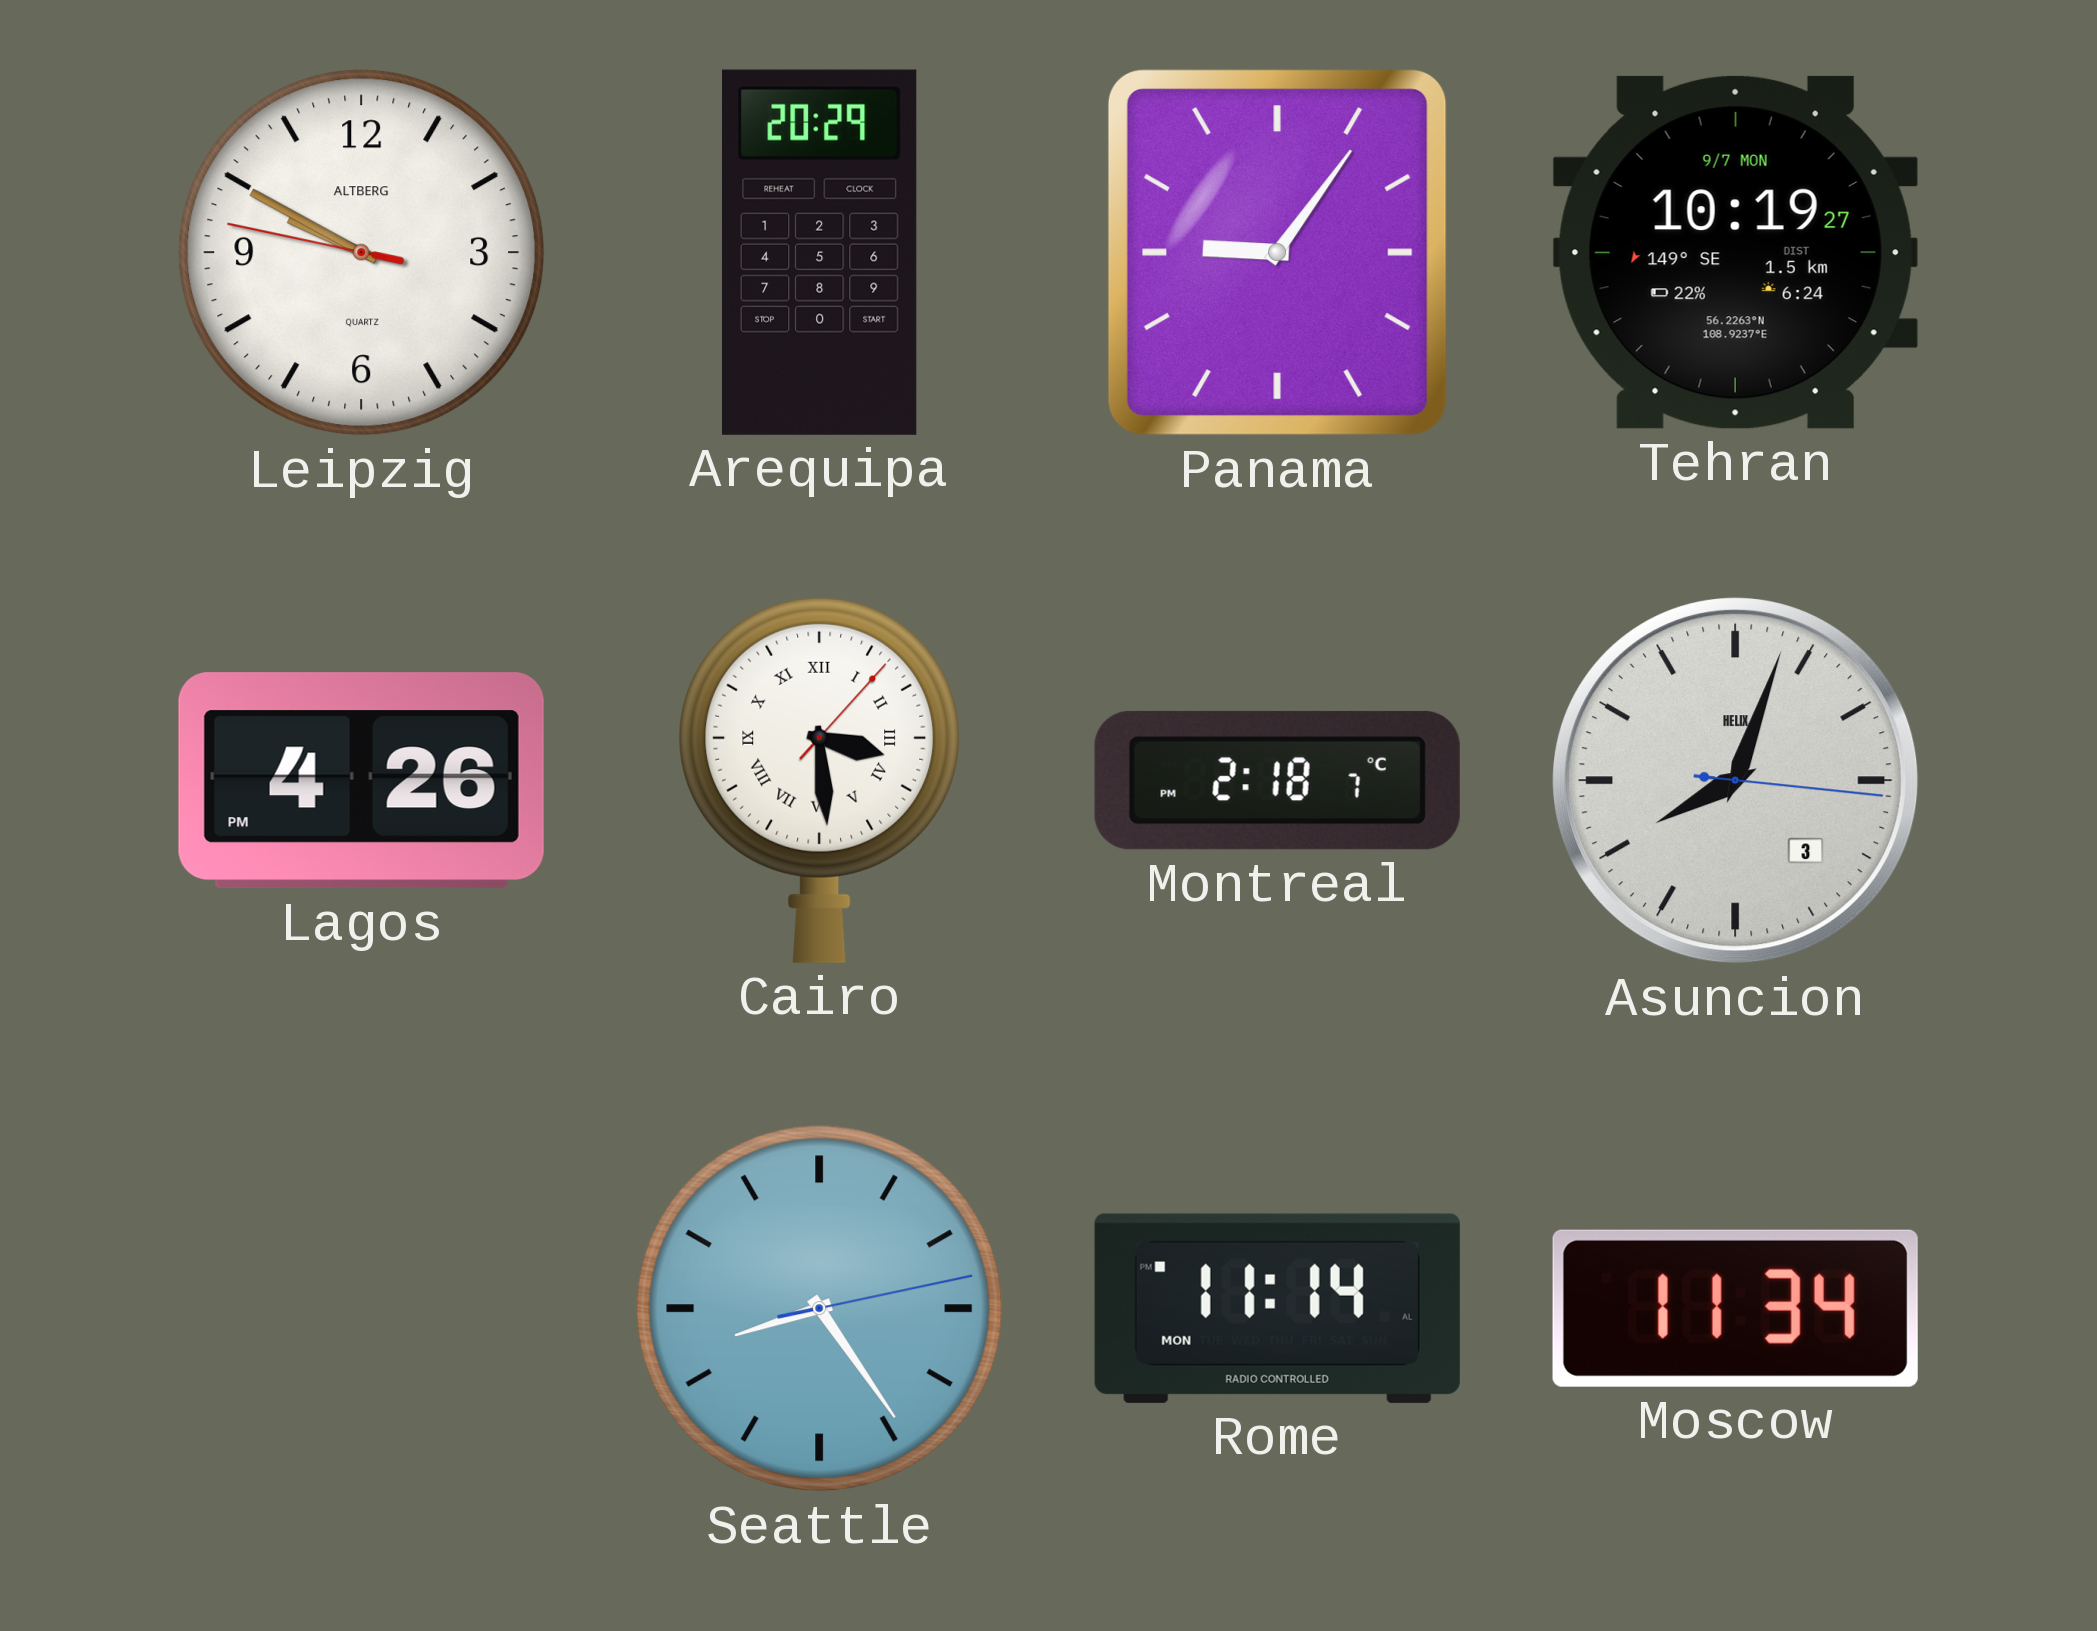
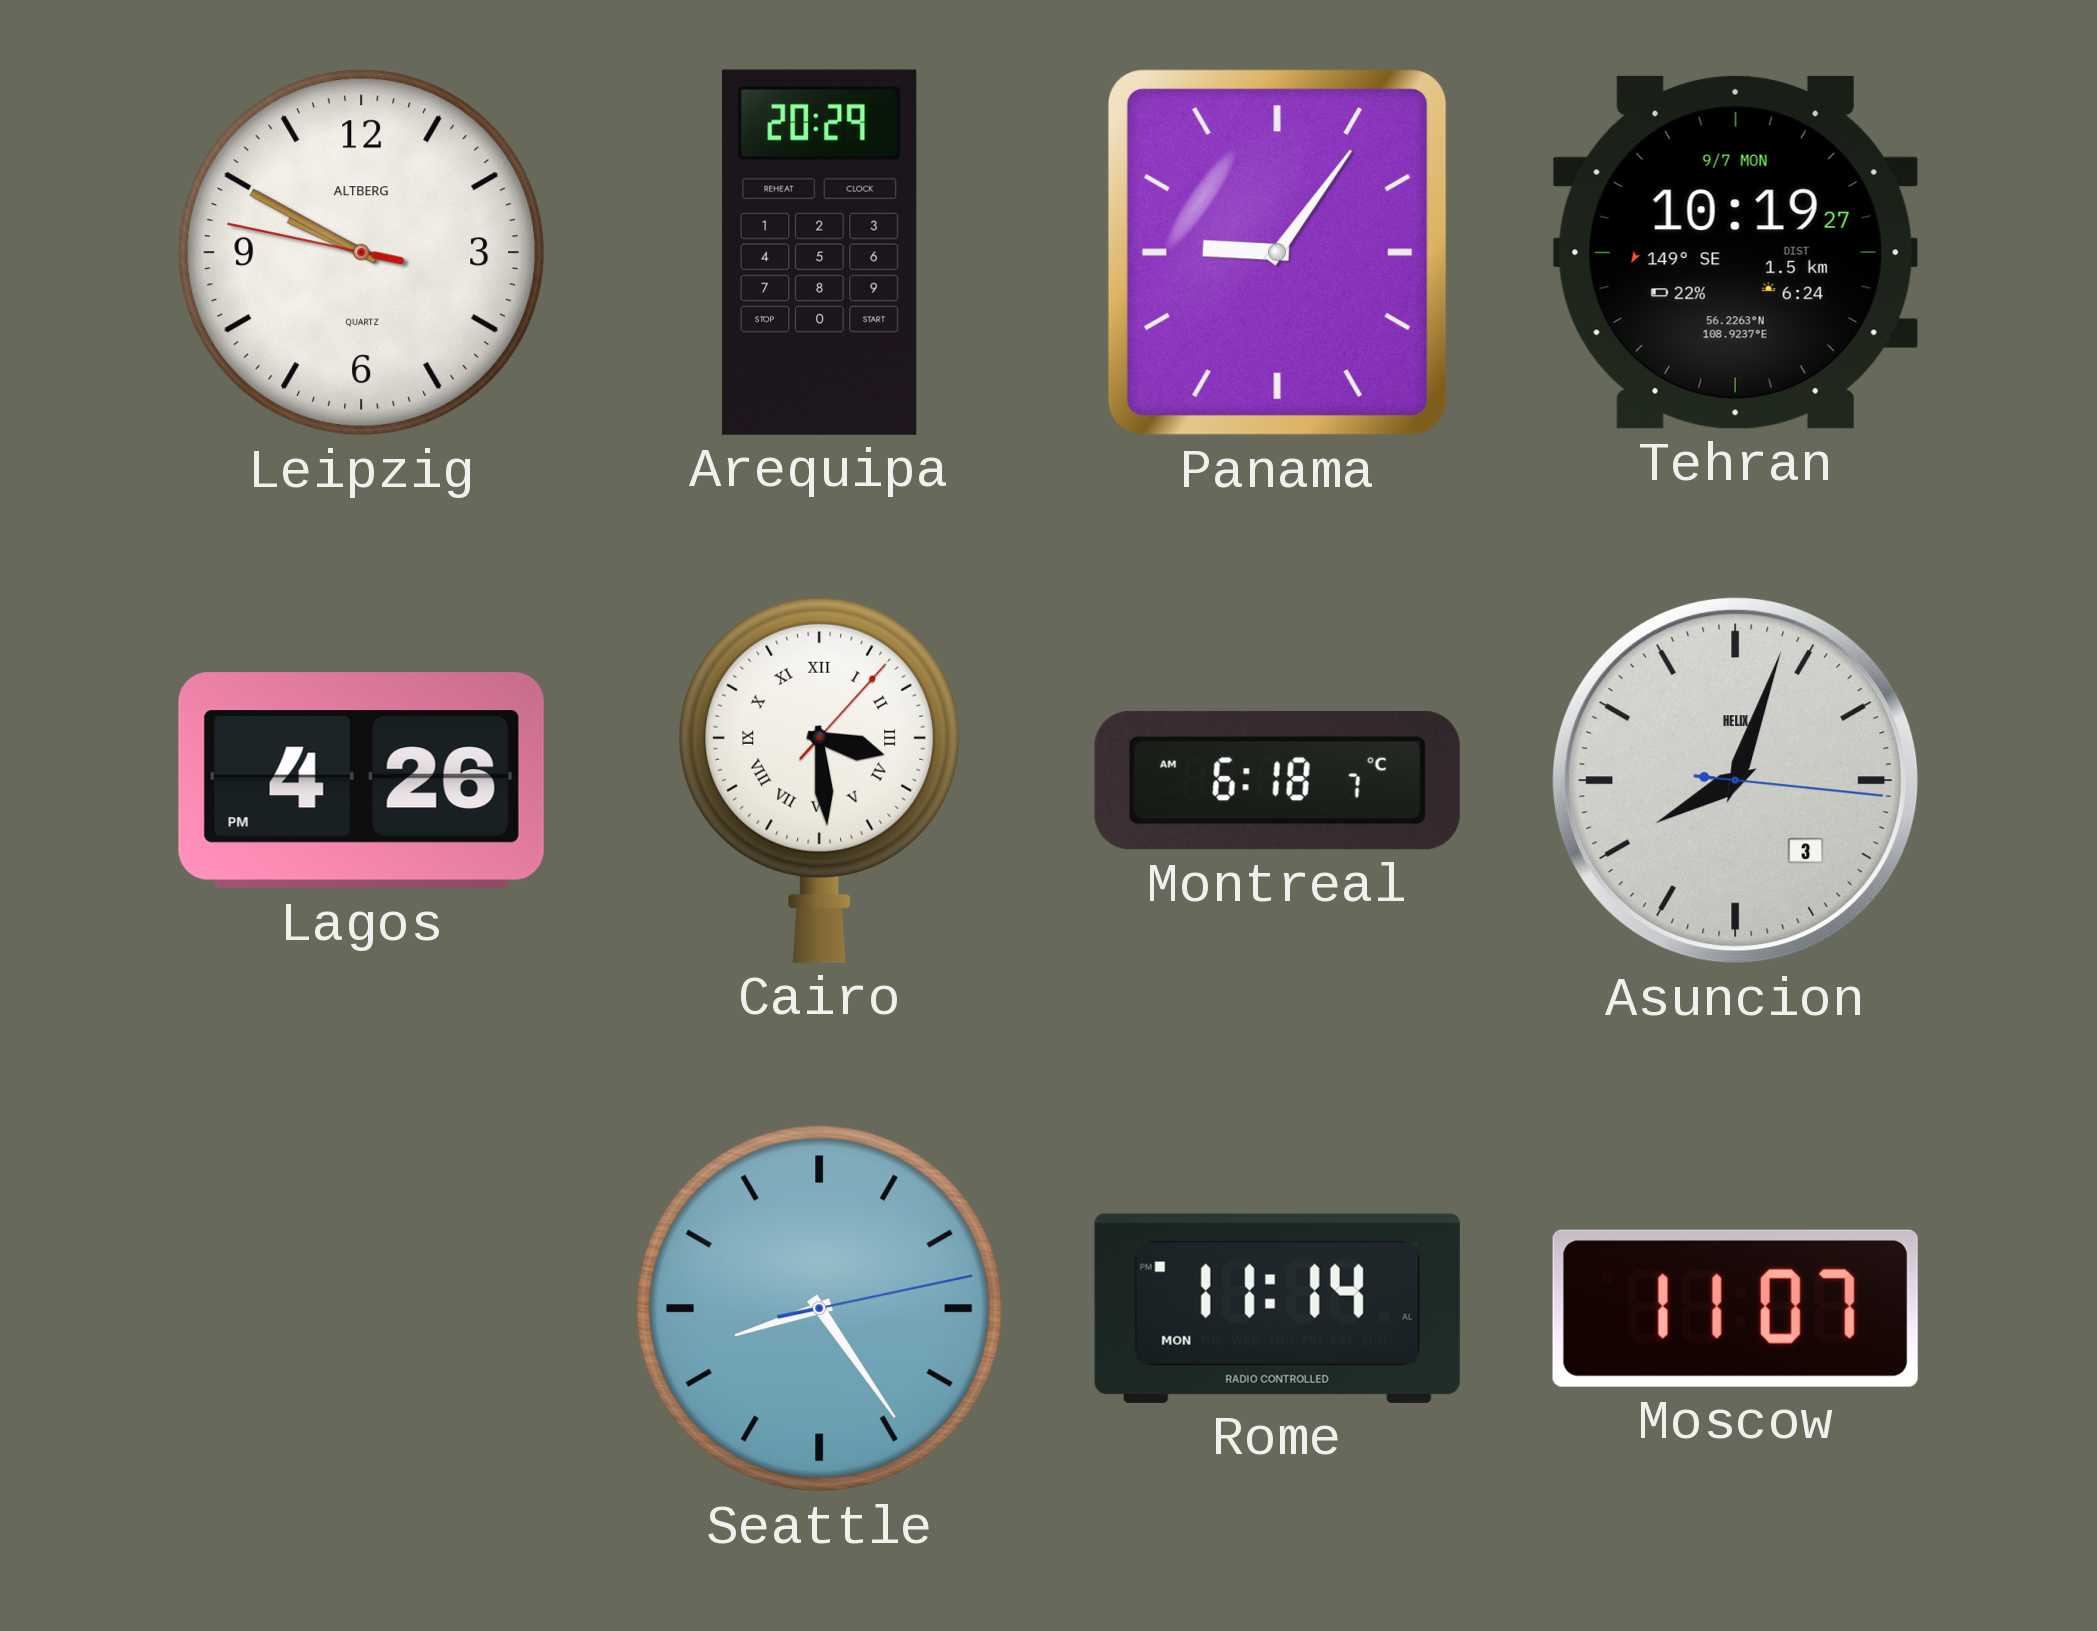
Montreal: 2:18 -> 6:18
Moscow: 11:34 -> 11:07
